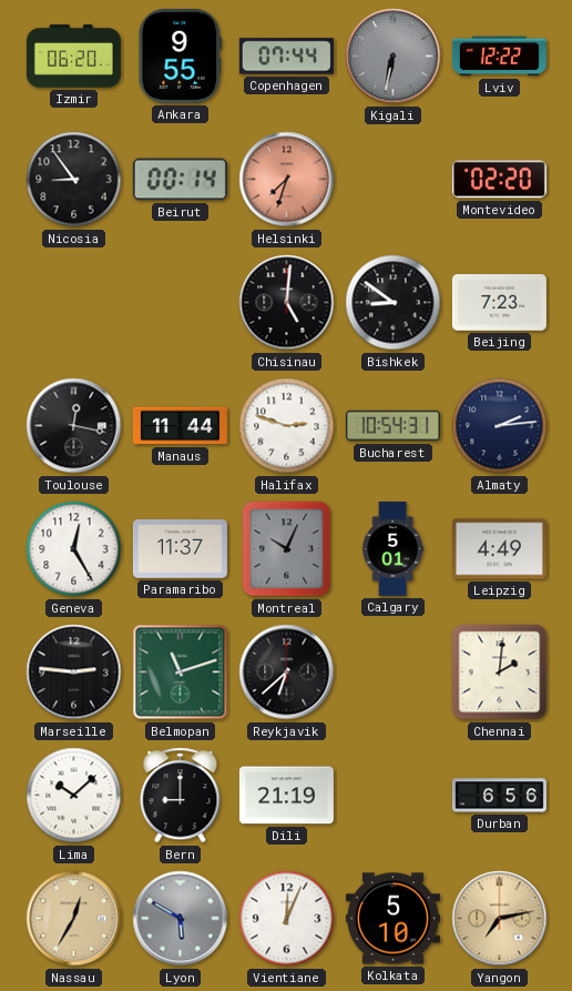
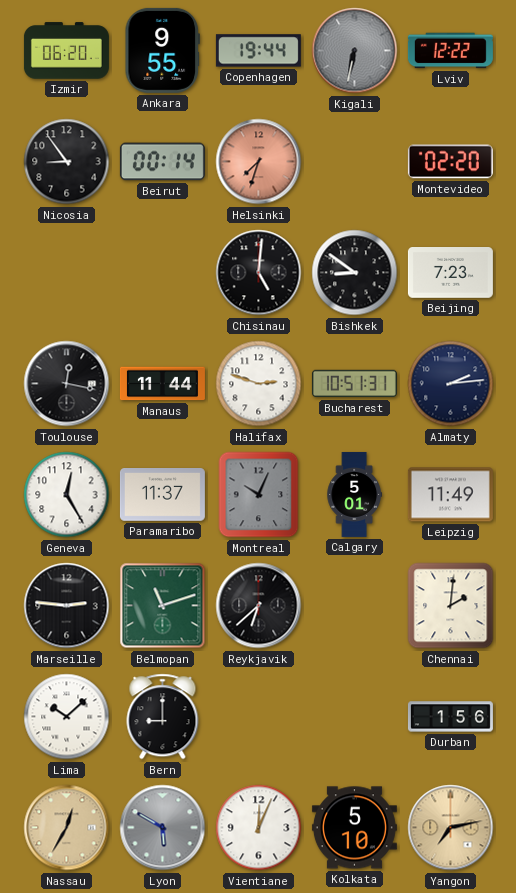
Copenhagen: 07:44 -> 19:44
Bucharest: 10:54 -> 10:51
Leipzig: 4:49 -> 11:49
Dili: 21:19 -> none
Durban: 6:56 -> 1:56
